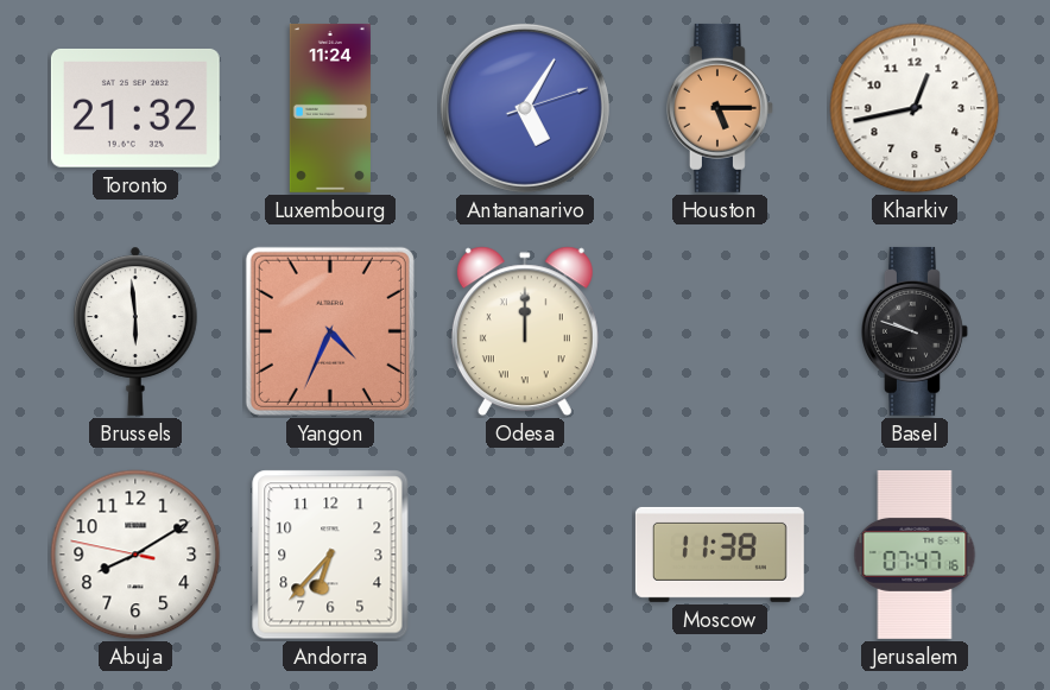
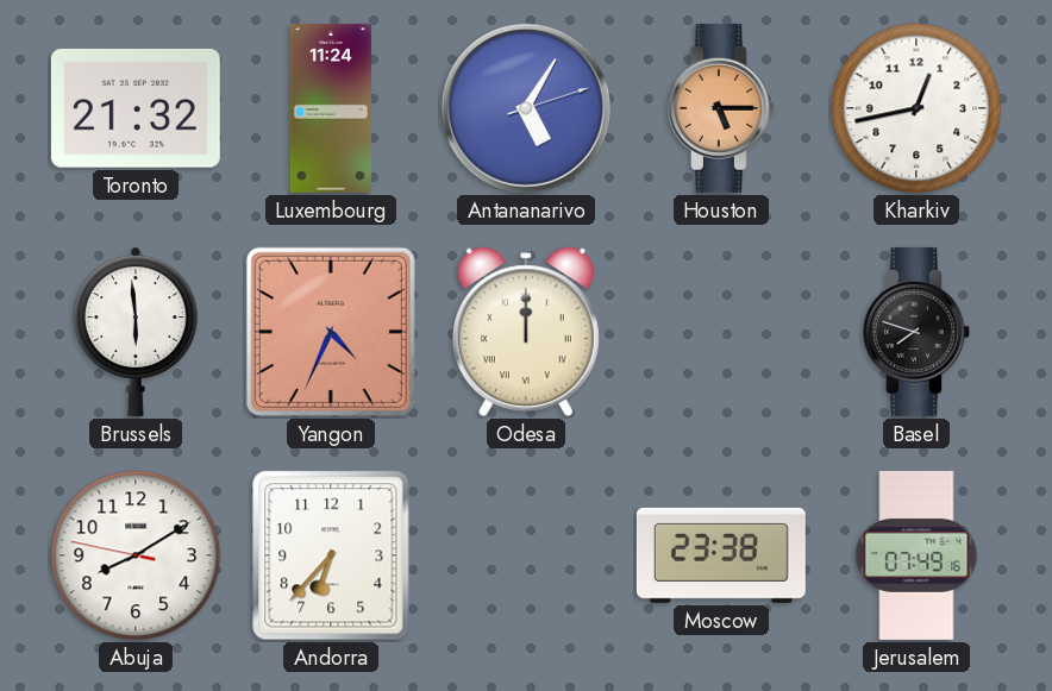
Basel: 9:48 -> 7:48
Moscow: 11:38 -> 23:38
Jerusalem: 07:47 -> 07:49
